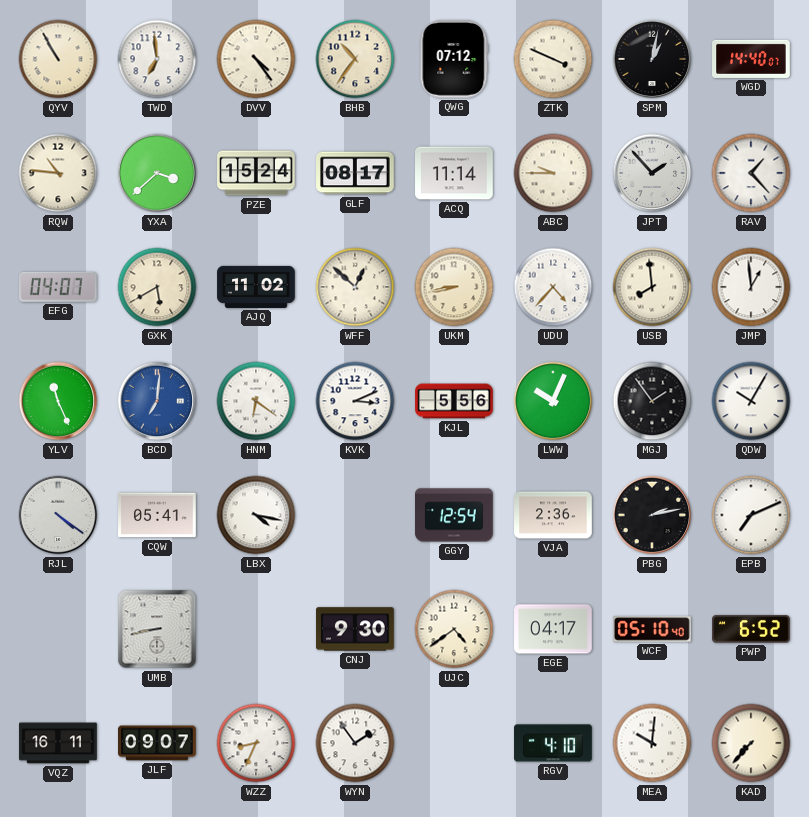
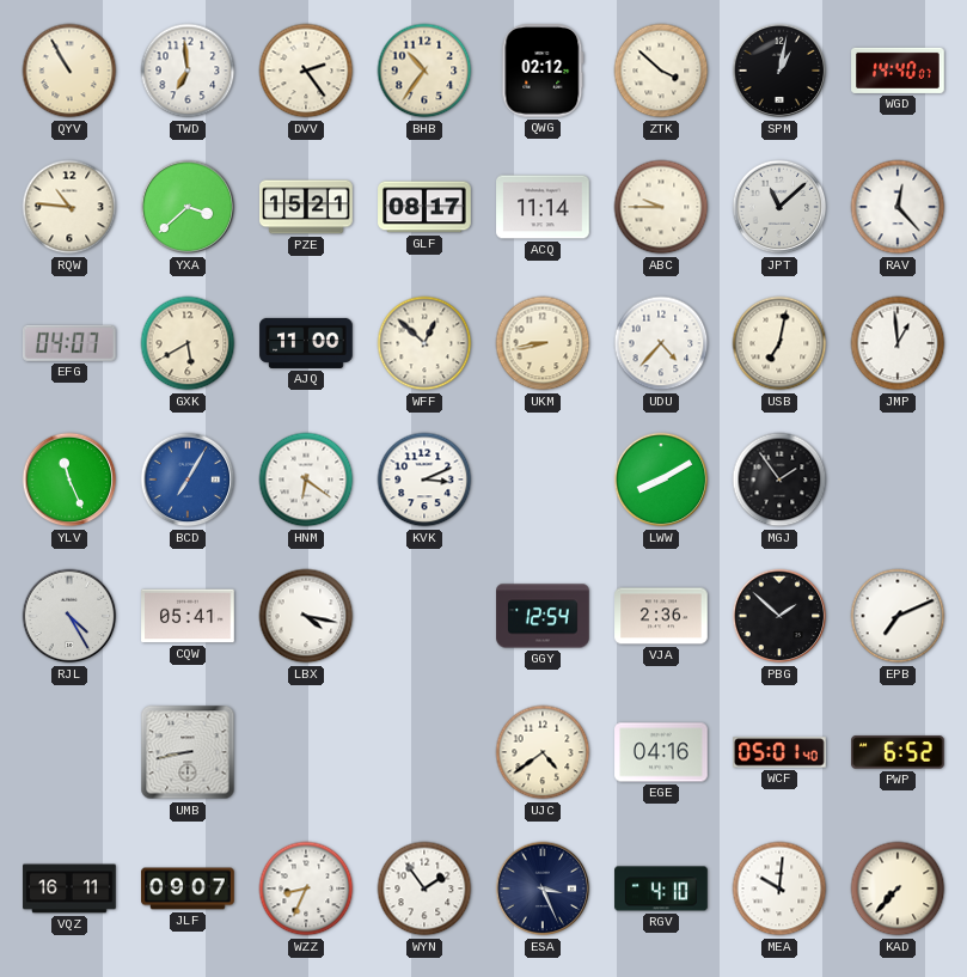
DVV: 4:24 -> 2:24
QWG: 07:12 -> 02:12
ZTK: 3:49 -> 3:52
PZE: 15:24 -> 15:21
JPT: 1:53 -> 11:08
RAV: 1:23 -> 12:23
AJQ: 11:02 -> 11:00
USB: 7:59 -> 7:02
BCD: 7:01 -> 7:05
KJL: 5:56 -> none
LWW: 10:04 -> 8:10
QDW: 10:05 -> none
RJL: 4:21 -> 4:25
PBG: 2:13 -> 1:52
CNJ: 9:30 -> none
EGE: 04:17 -> 04:16
WCF: 05:10 -> 05:01
ESA: none -> 3:26
